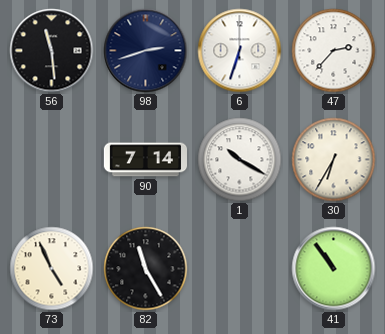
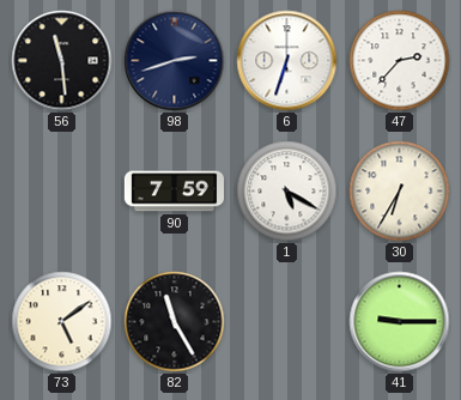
90: 7:14 -> 7:59
1: 10:20 -> 5:20
73: 4:56 -> 5:09
41: 10:54 -> 9:15
